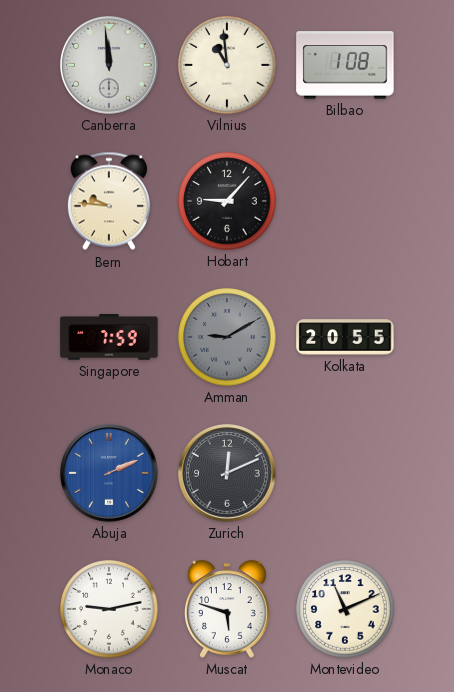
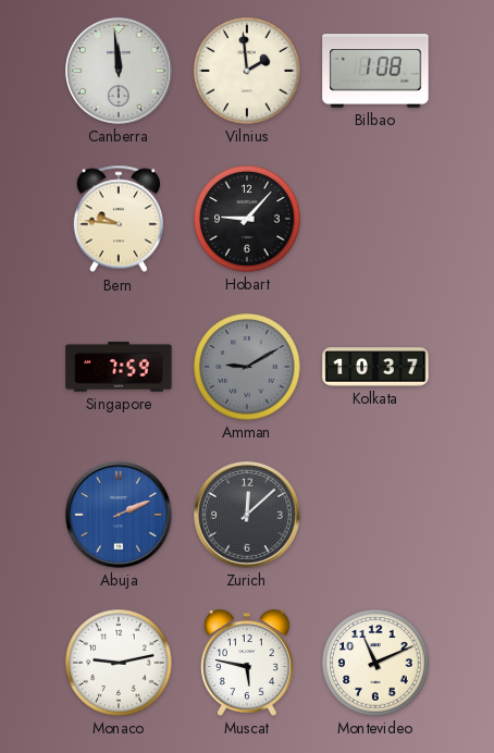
Vilnius: 10:59 -> 1:59
Kolkata: 20:55 -> 10:37
Zurich: 12:11 -> 12:08
Muscat: 5:48 -> 5:47
